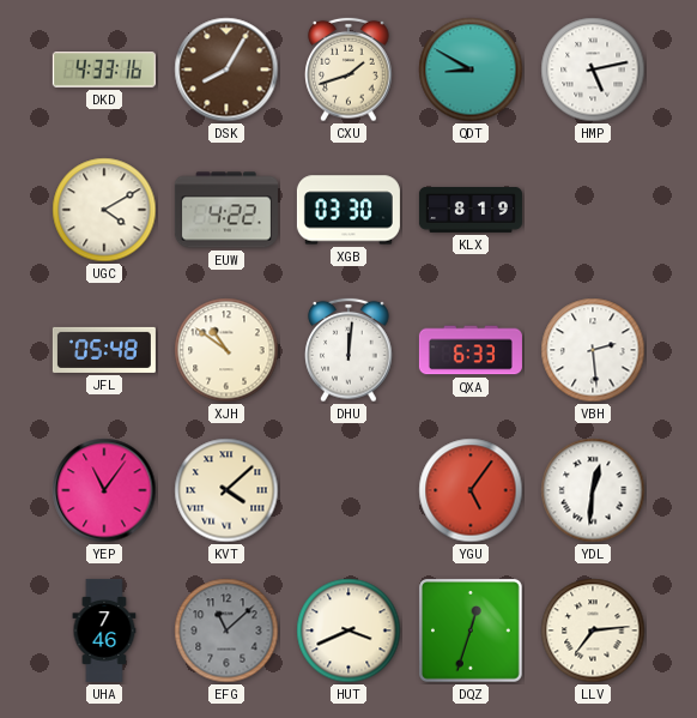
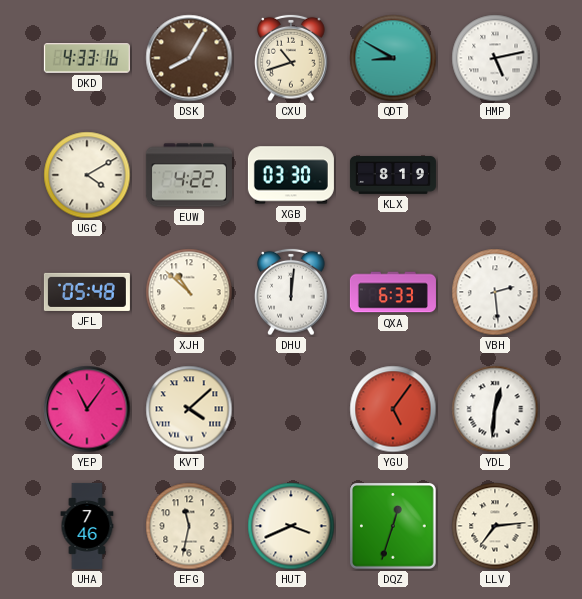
CXU: 1:42 -> 10:42
XJH: 10:51 -> 10:52
EFG: 11:08 -> 11:32
EFG dial: grey -> cream
